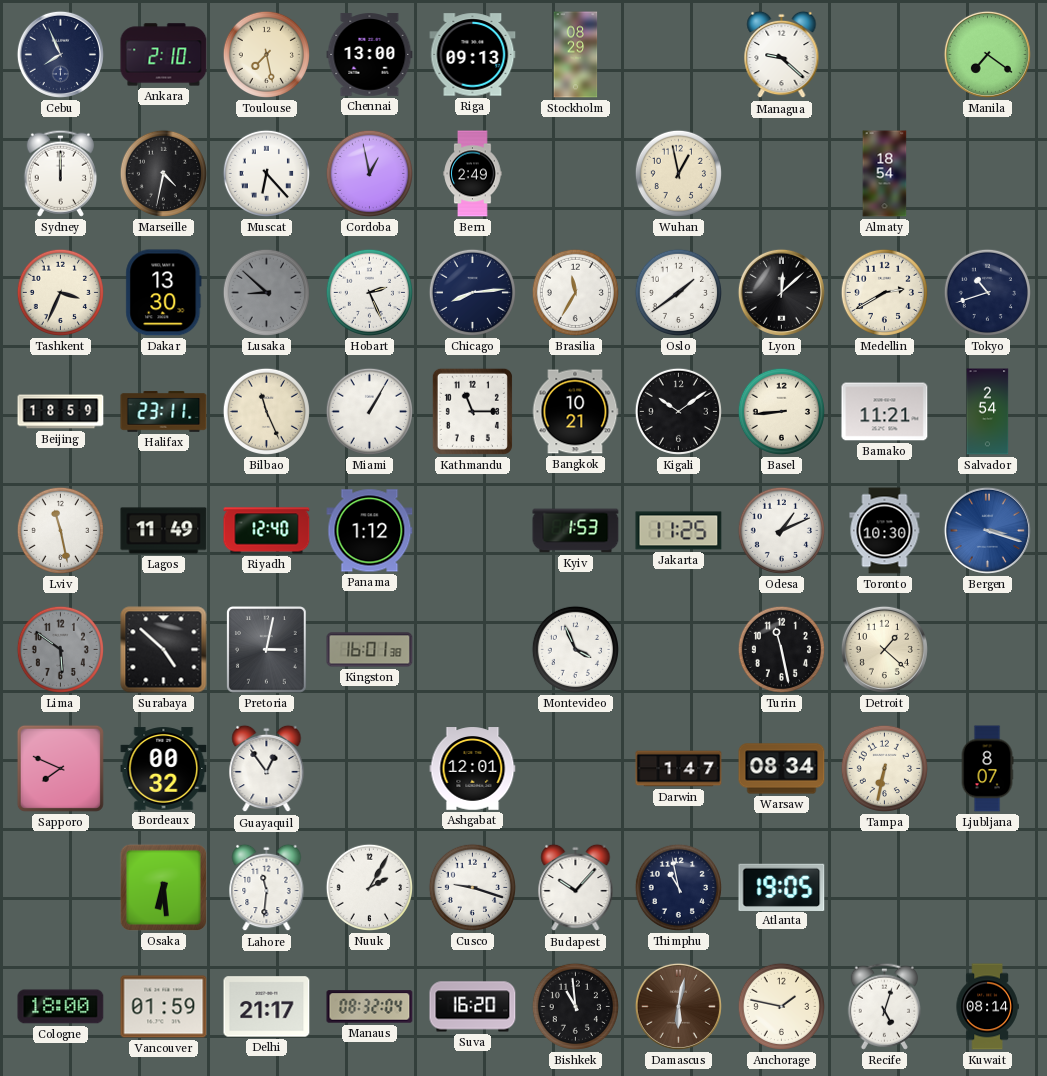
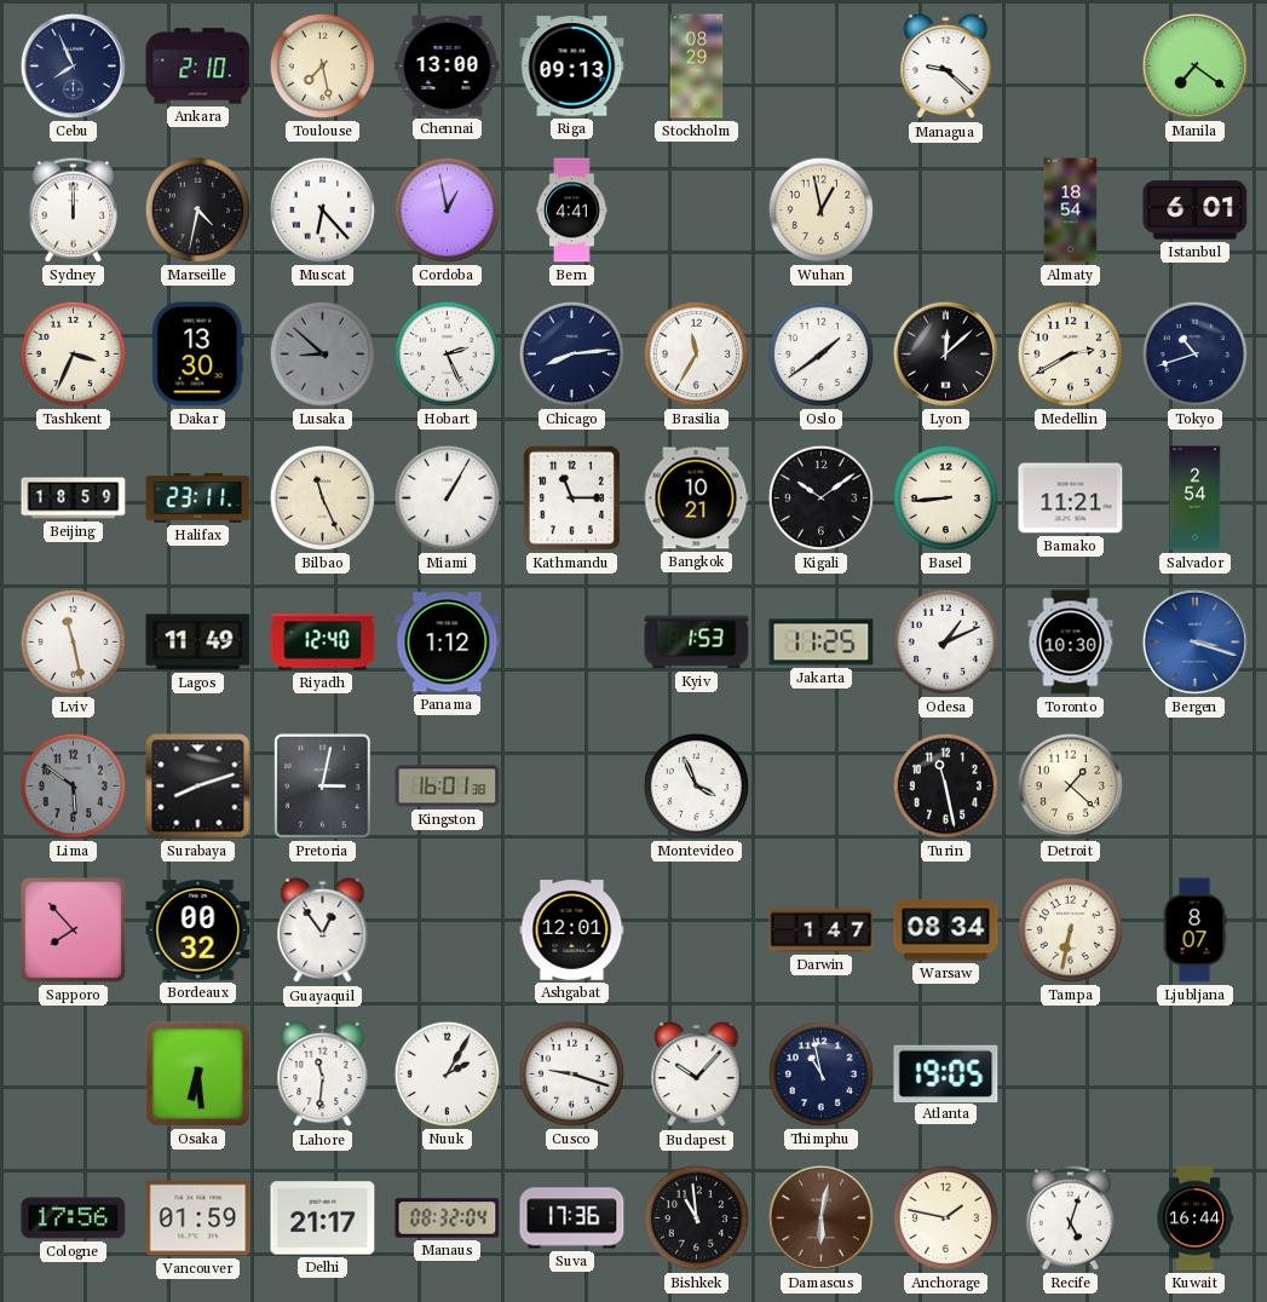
Bern: 2:49 -> 4:41
Istanbul: none -> 6:01
Surabaya: 4:52 -> 8:12
Sapporo: 7:49 -> 7:53
Cologne: 18:00 -> 17:56
Suva: 16:20 -> 17:36
Kuwait: 08:14 -> 16:44
